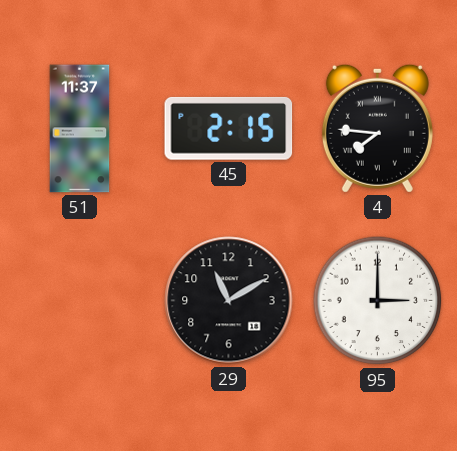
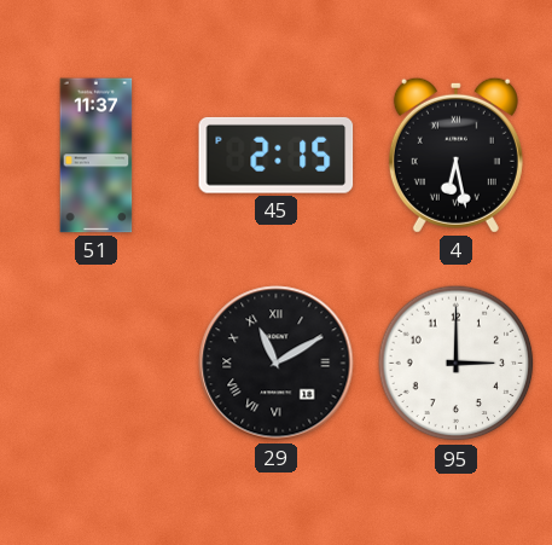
4: 7:46 -> 6:28
29 numerals: Arabic -> Roman
